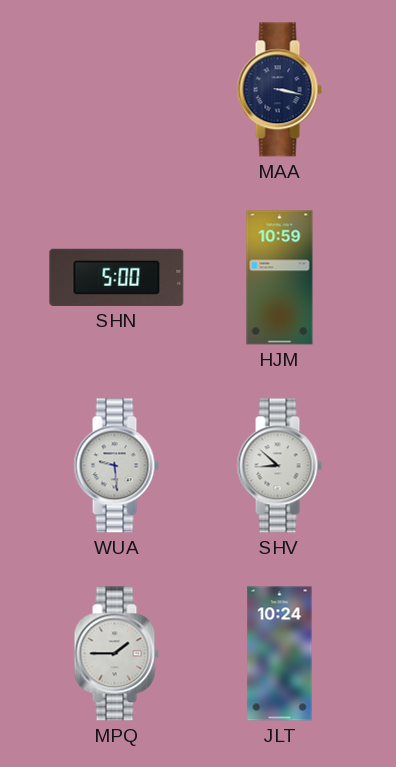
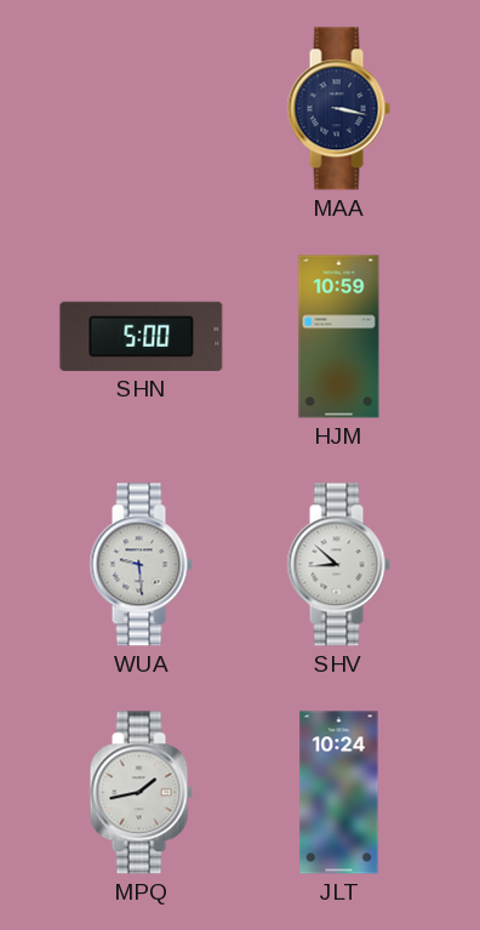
MPQ: 1:45 -> 1:43
